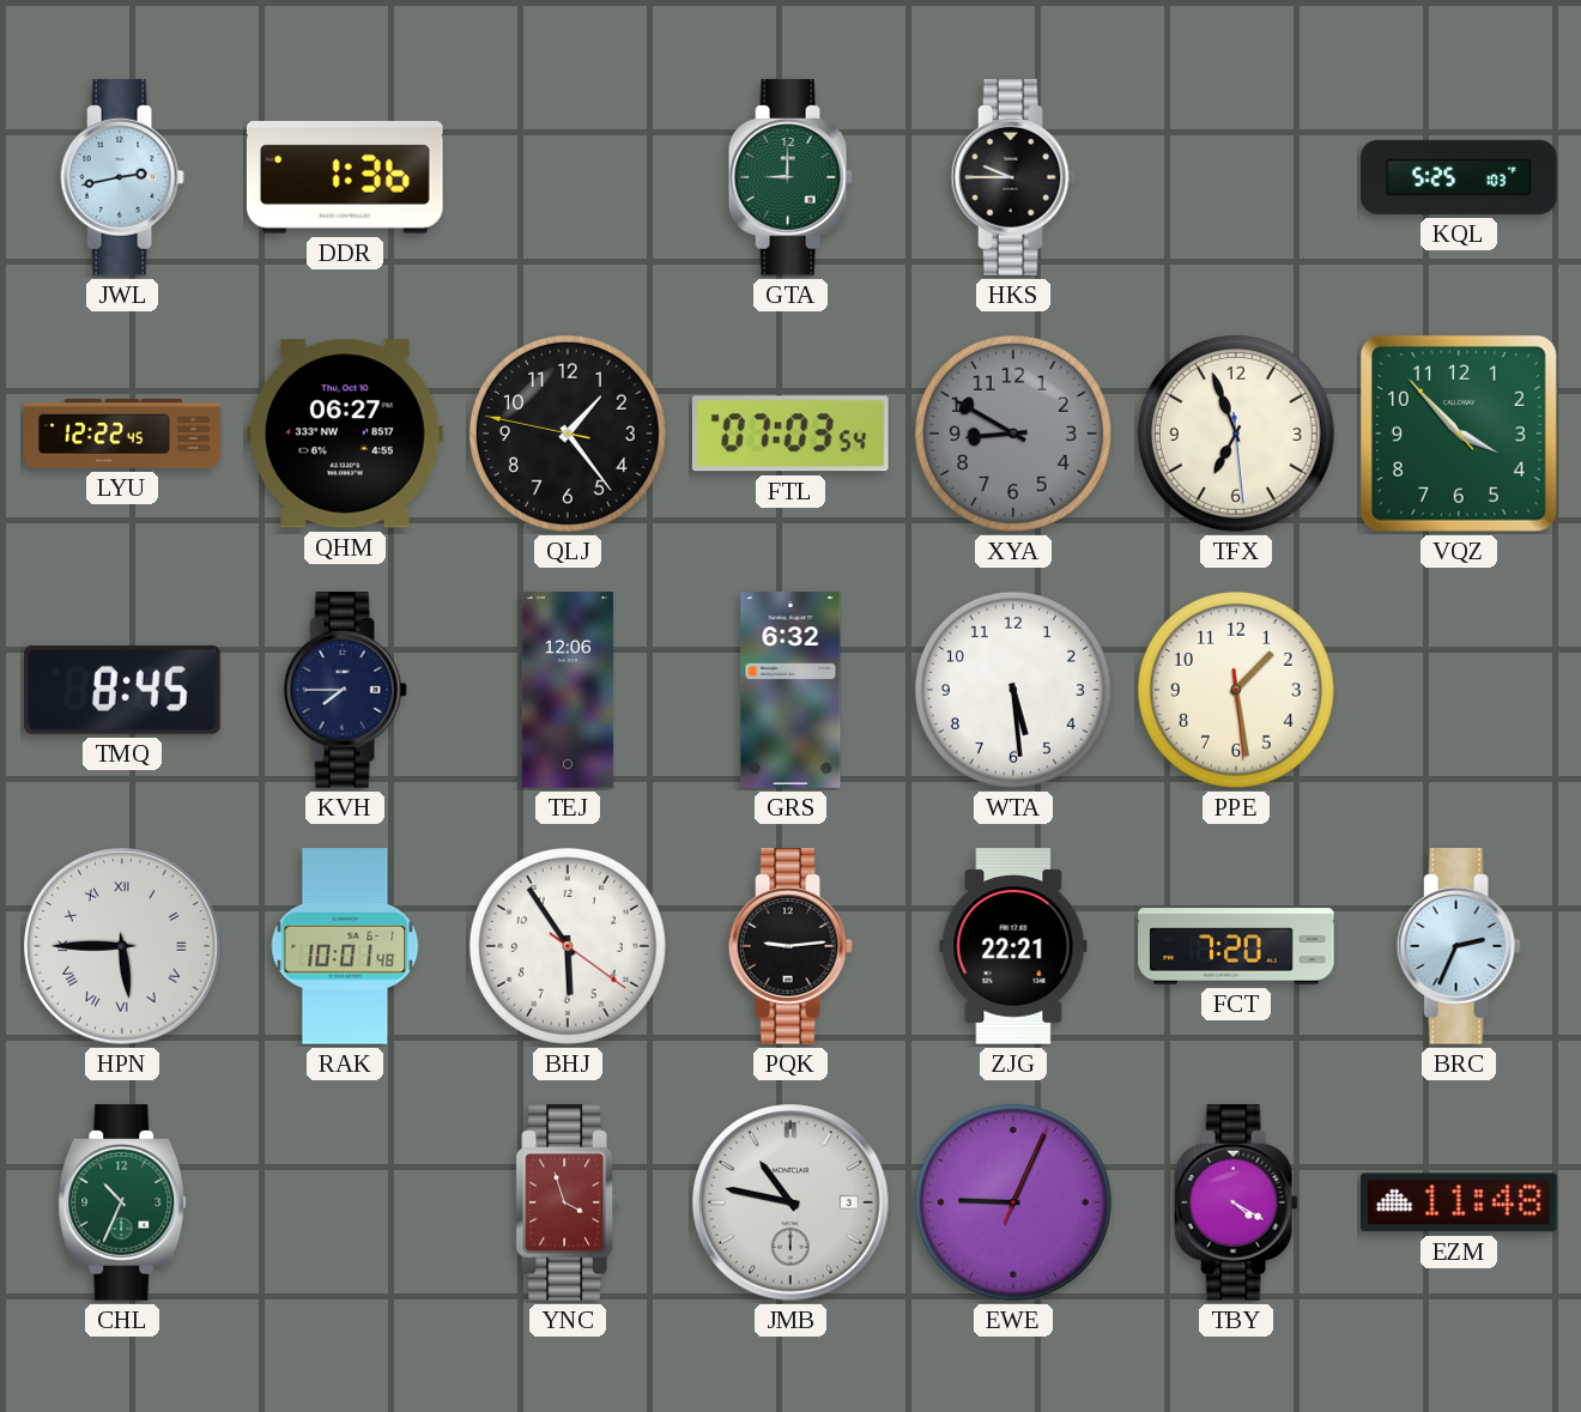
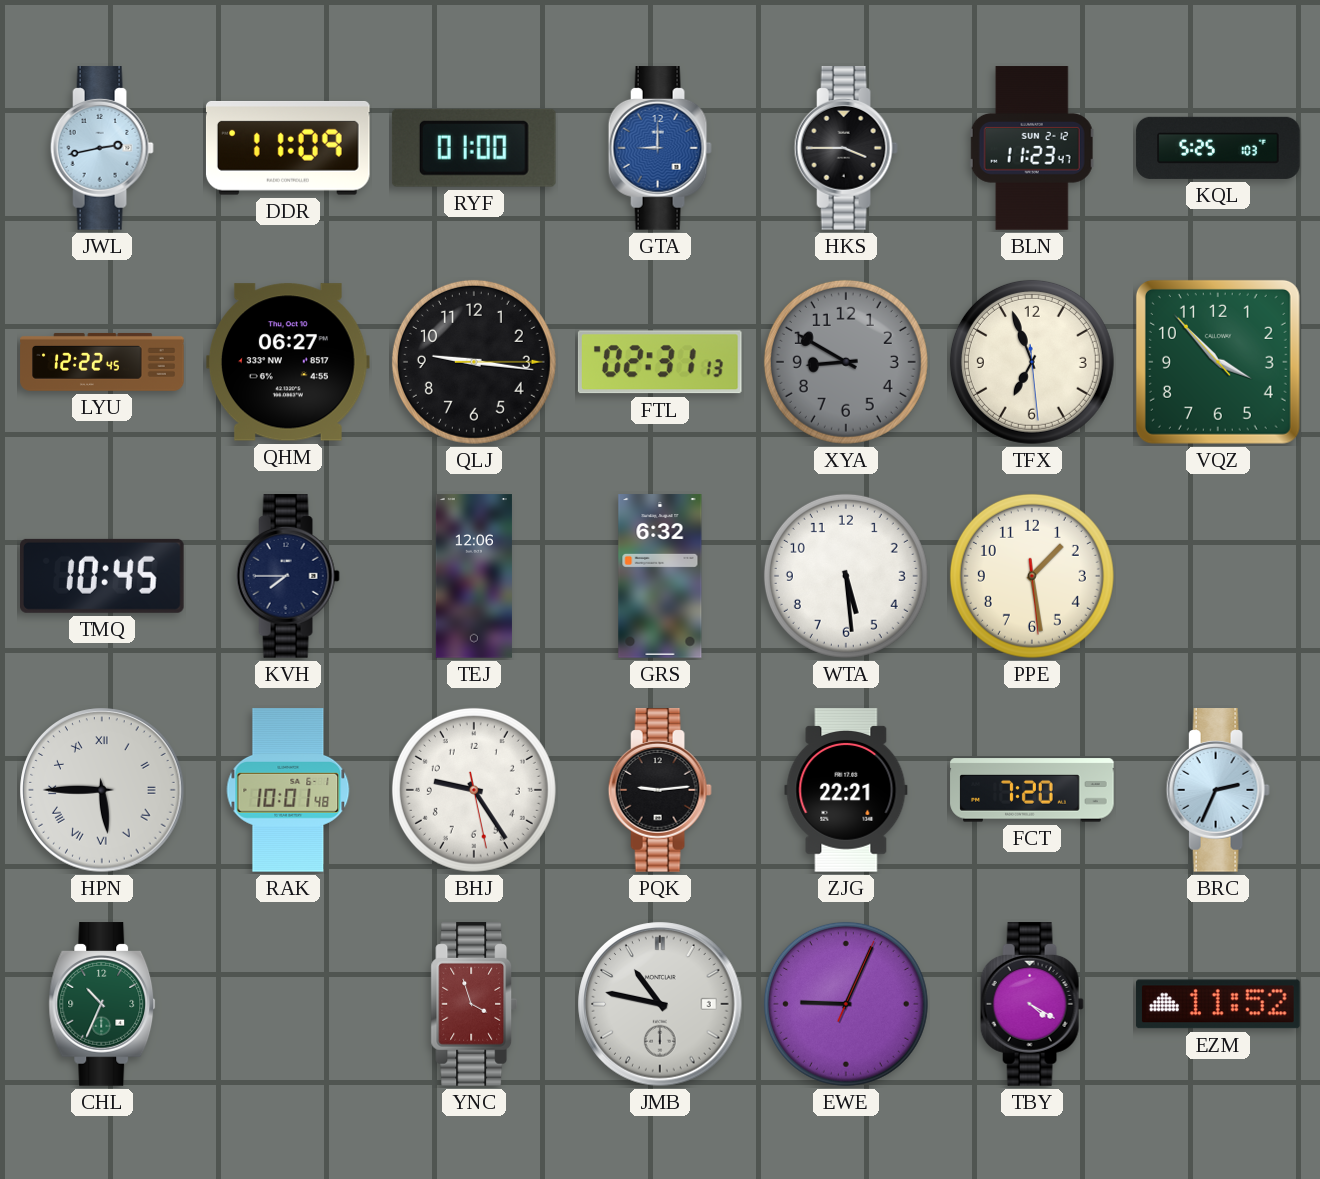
DDR: 1:36 -> 11:09
RYF: none -> 01:00
GTA dial: green -> blue
HKS: 9:45 -> 3:45
BLN: none -> 11:23
QLJ: 1:23 -> 9:16
FTL: 07:03 -> 02:31
TMQ: 8:45 -> 10:45
BHJ: 5:54 -> 9:24
EZM: 11:48 -> 11:52
